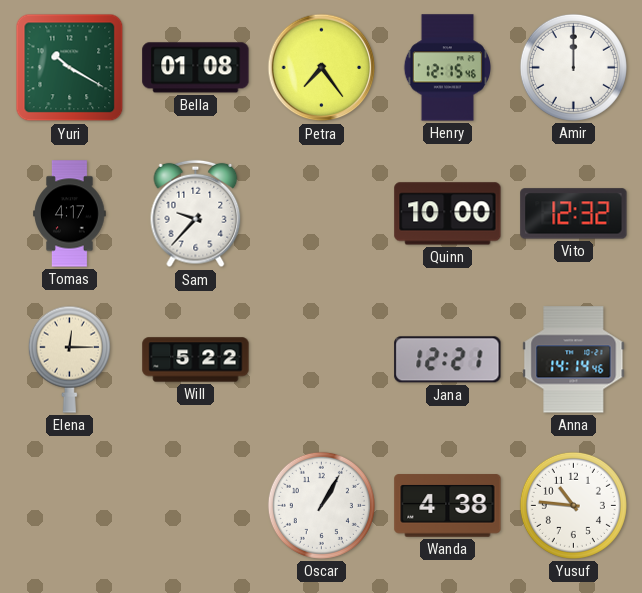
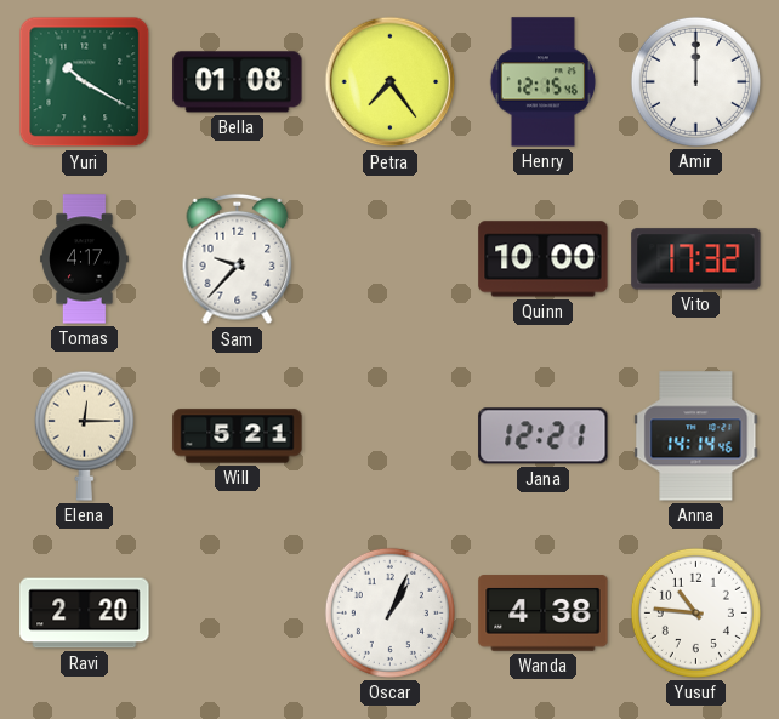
Vito: 12:32 -> 17:32
Will: 5:22 -> 5:21
Ravi: none -> 2:20
Oscar: 1:05 -> 1:04
